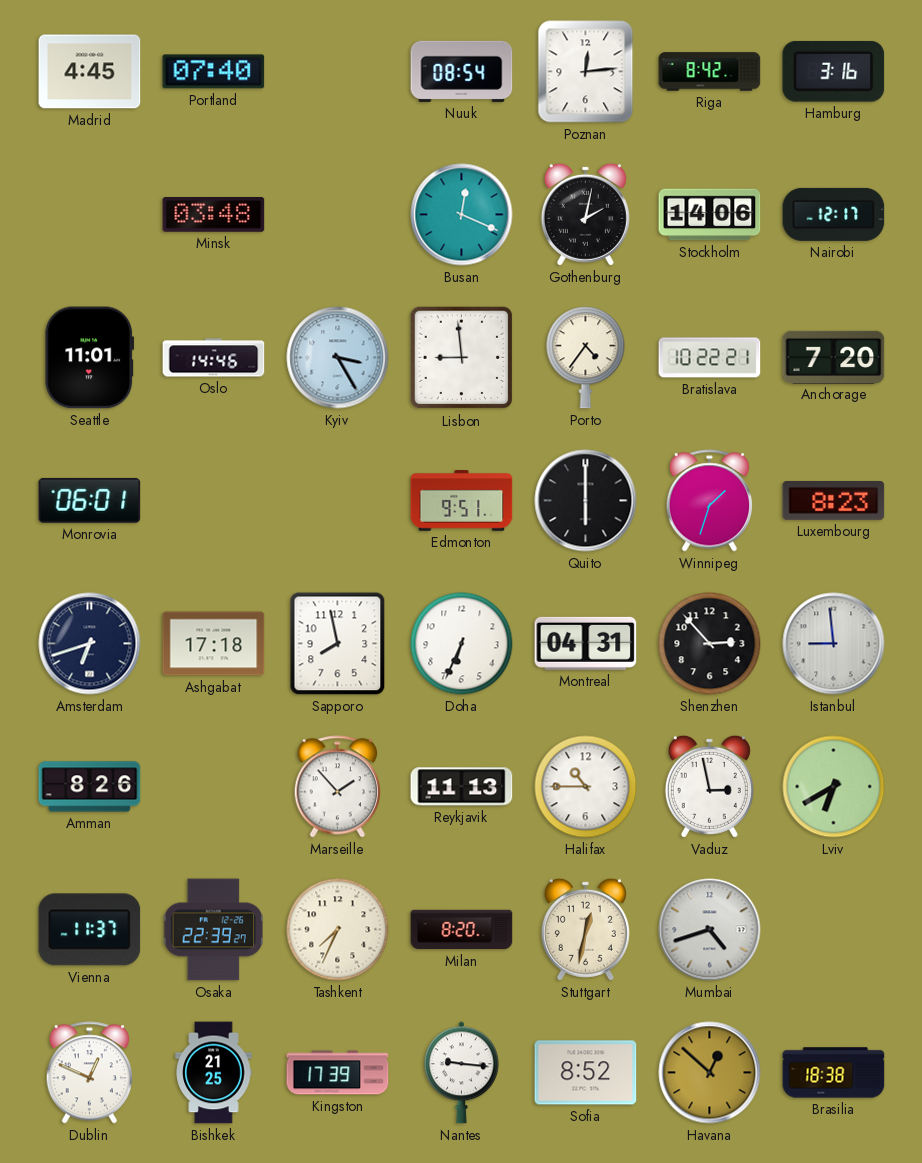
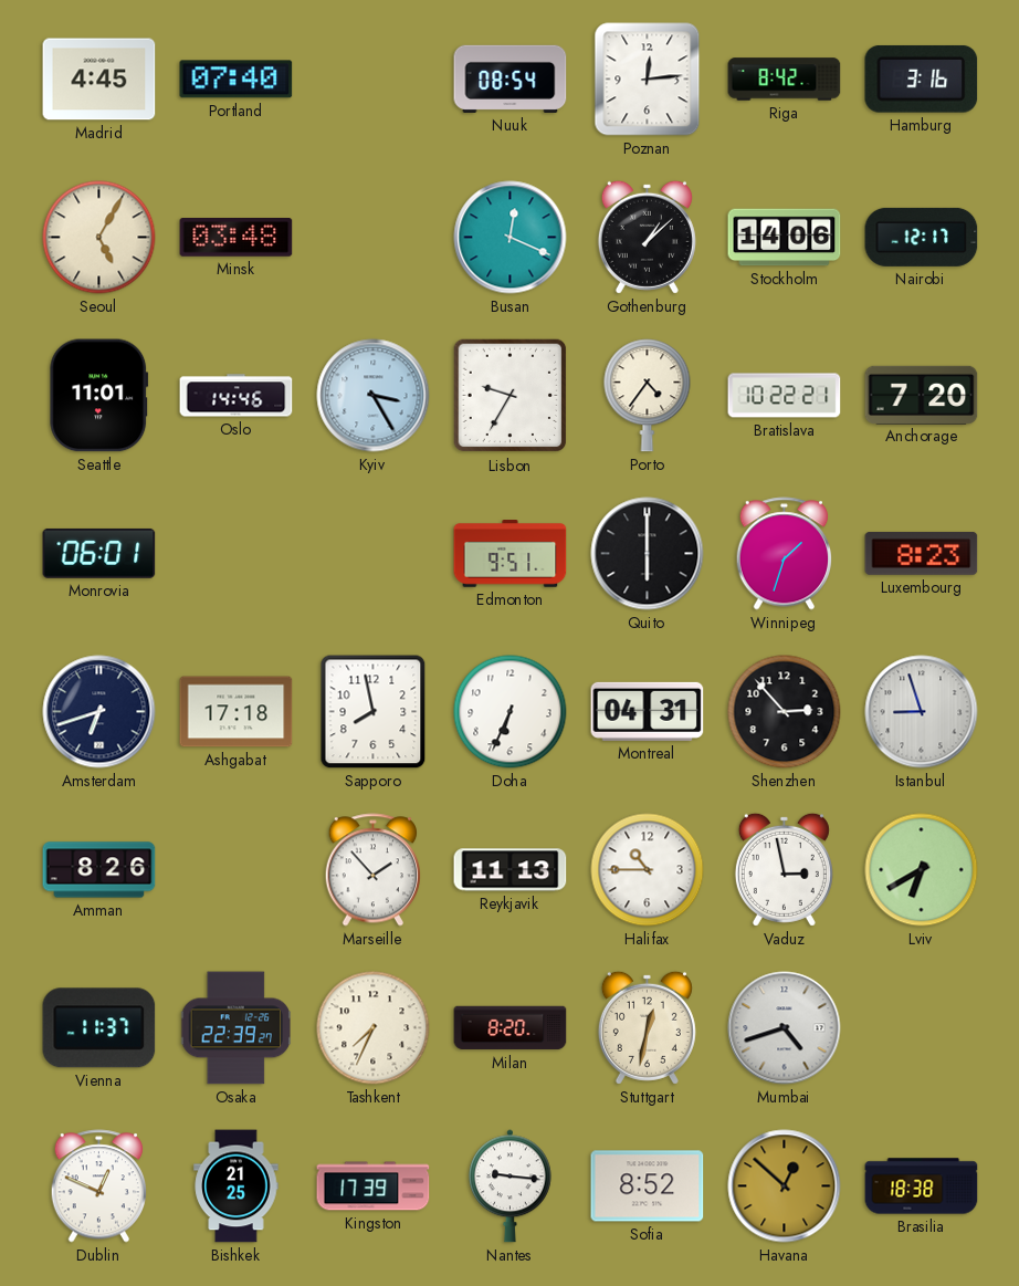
Seoul: none -> 5:05
Gothenburg: 2:02 -> 1:08
Lisbon: 8:59 -> 9:35
Istanbul: 8:59 -> 8:57
